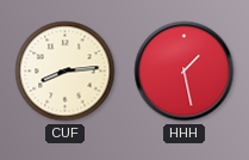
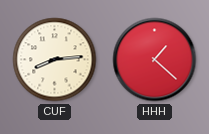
HHH: 1:28 -> 1:22
